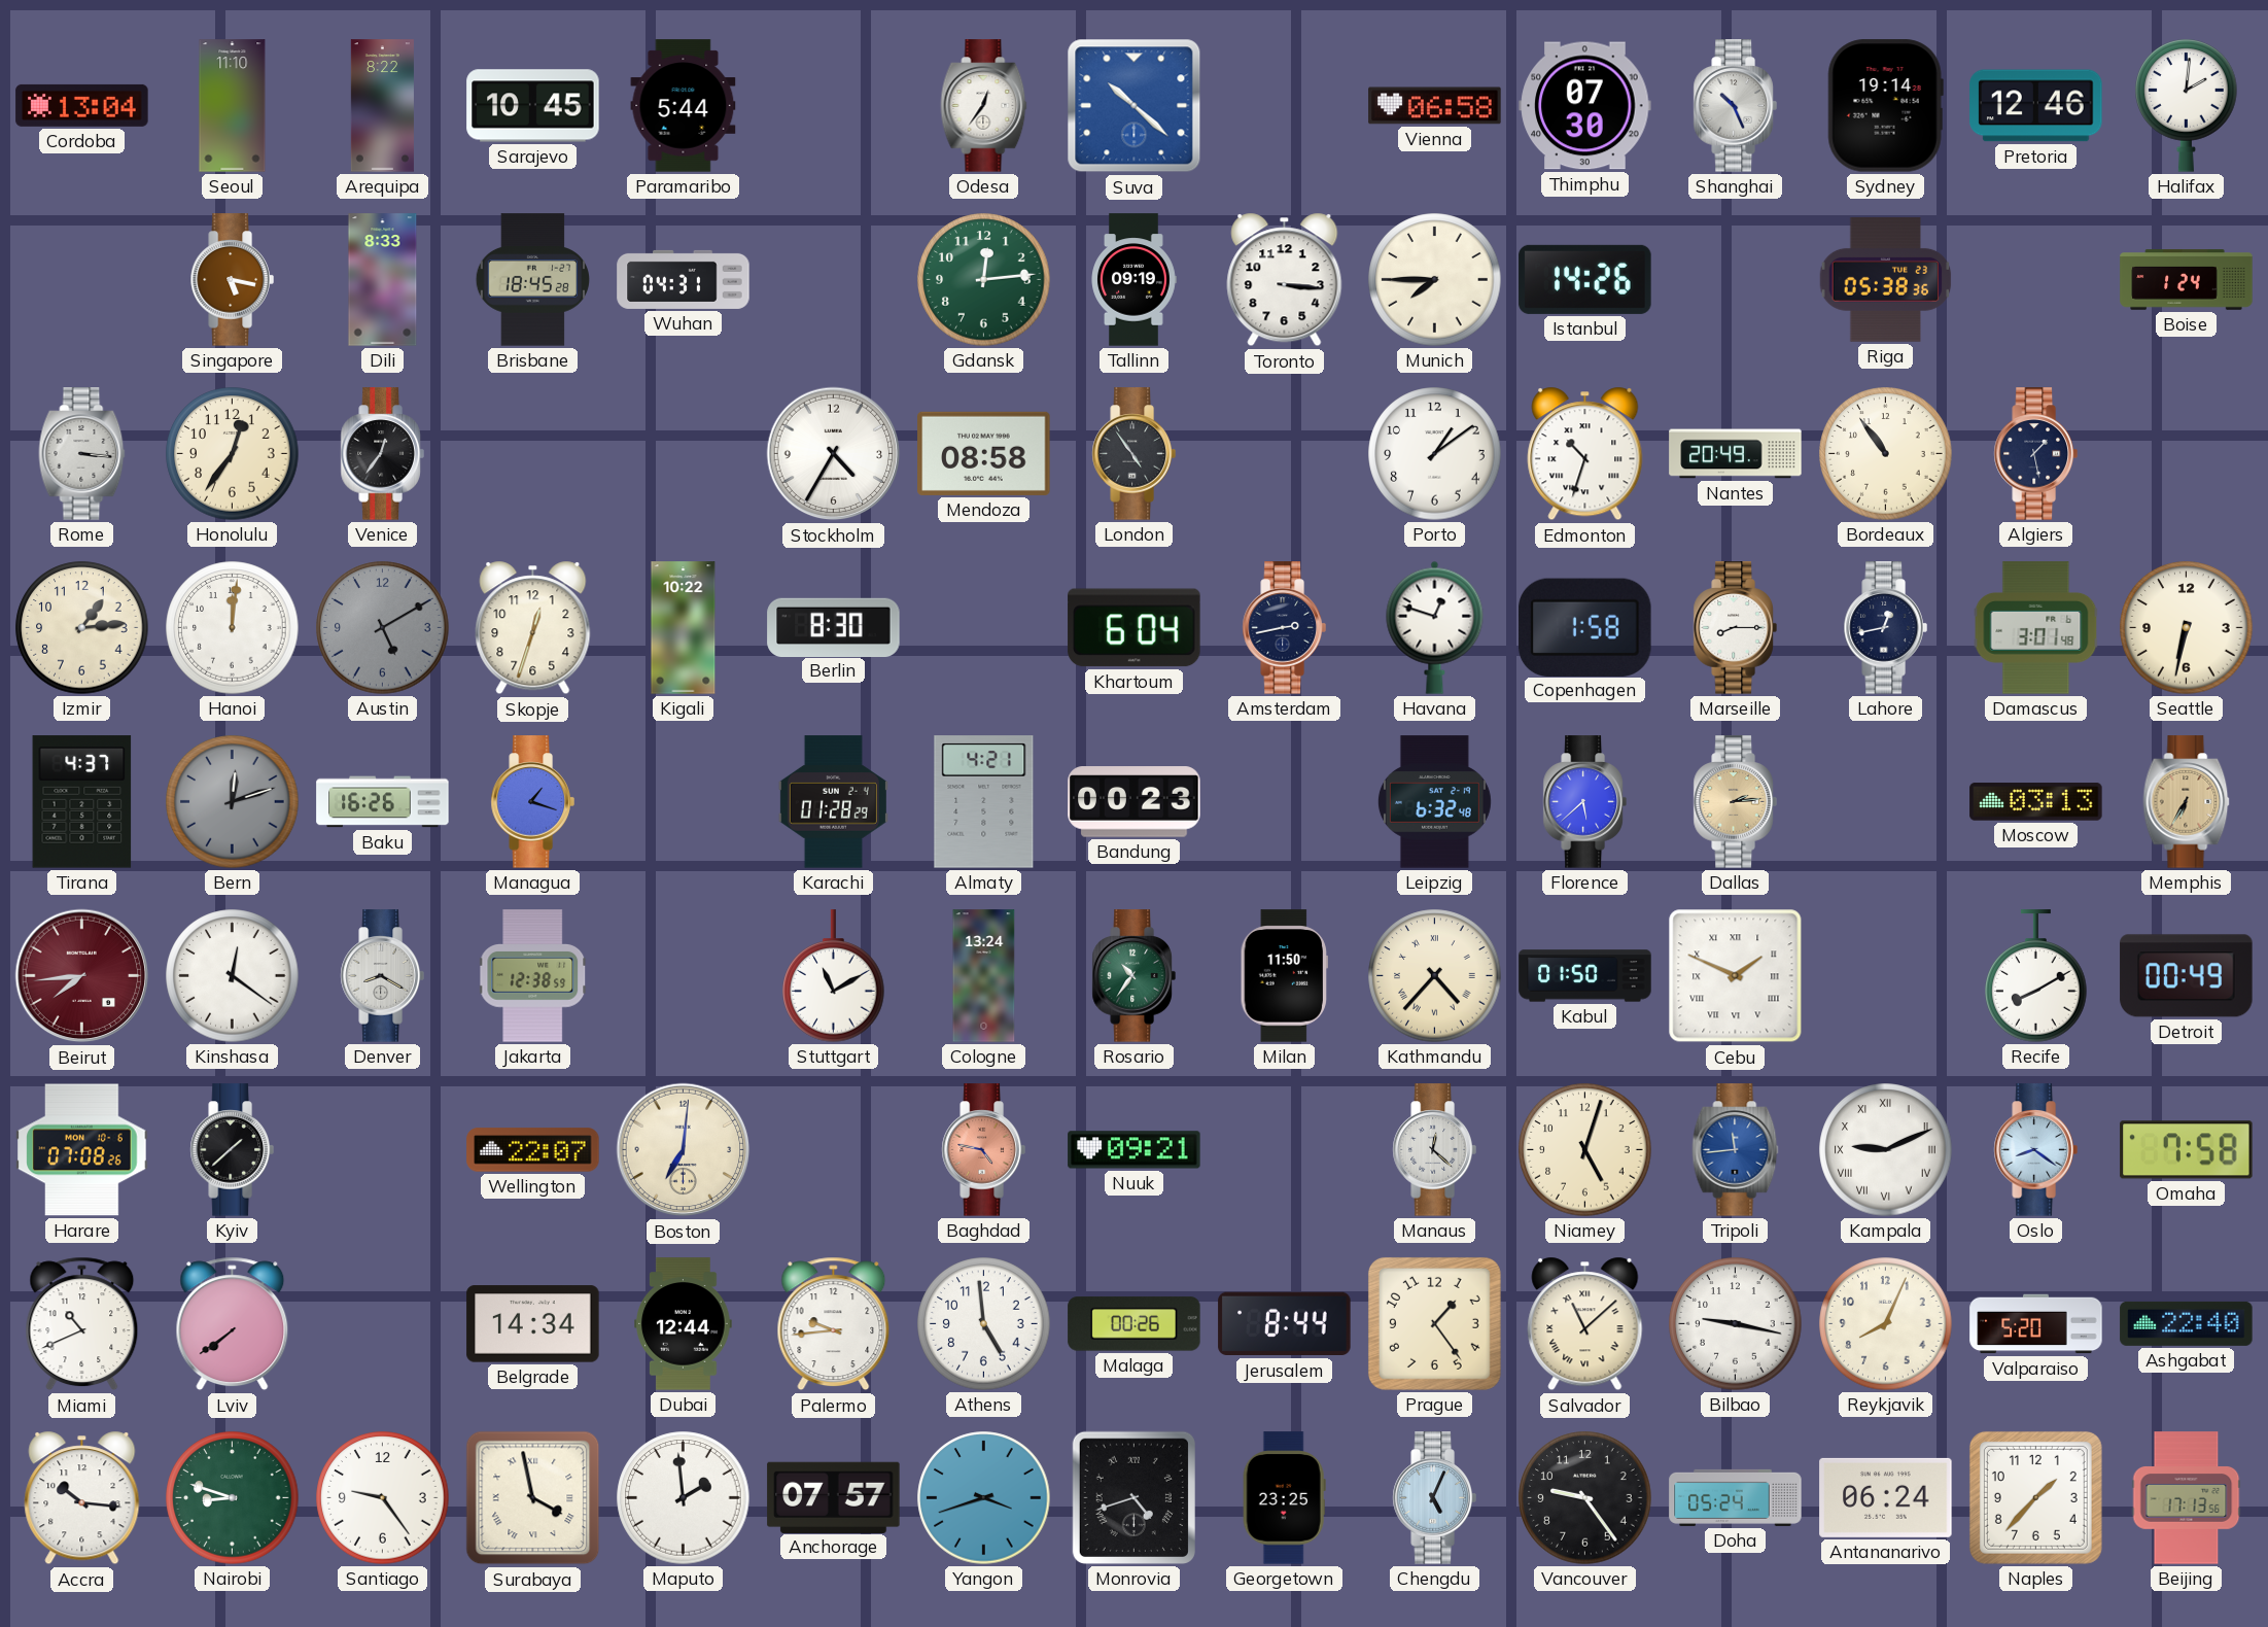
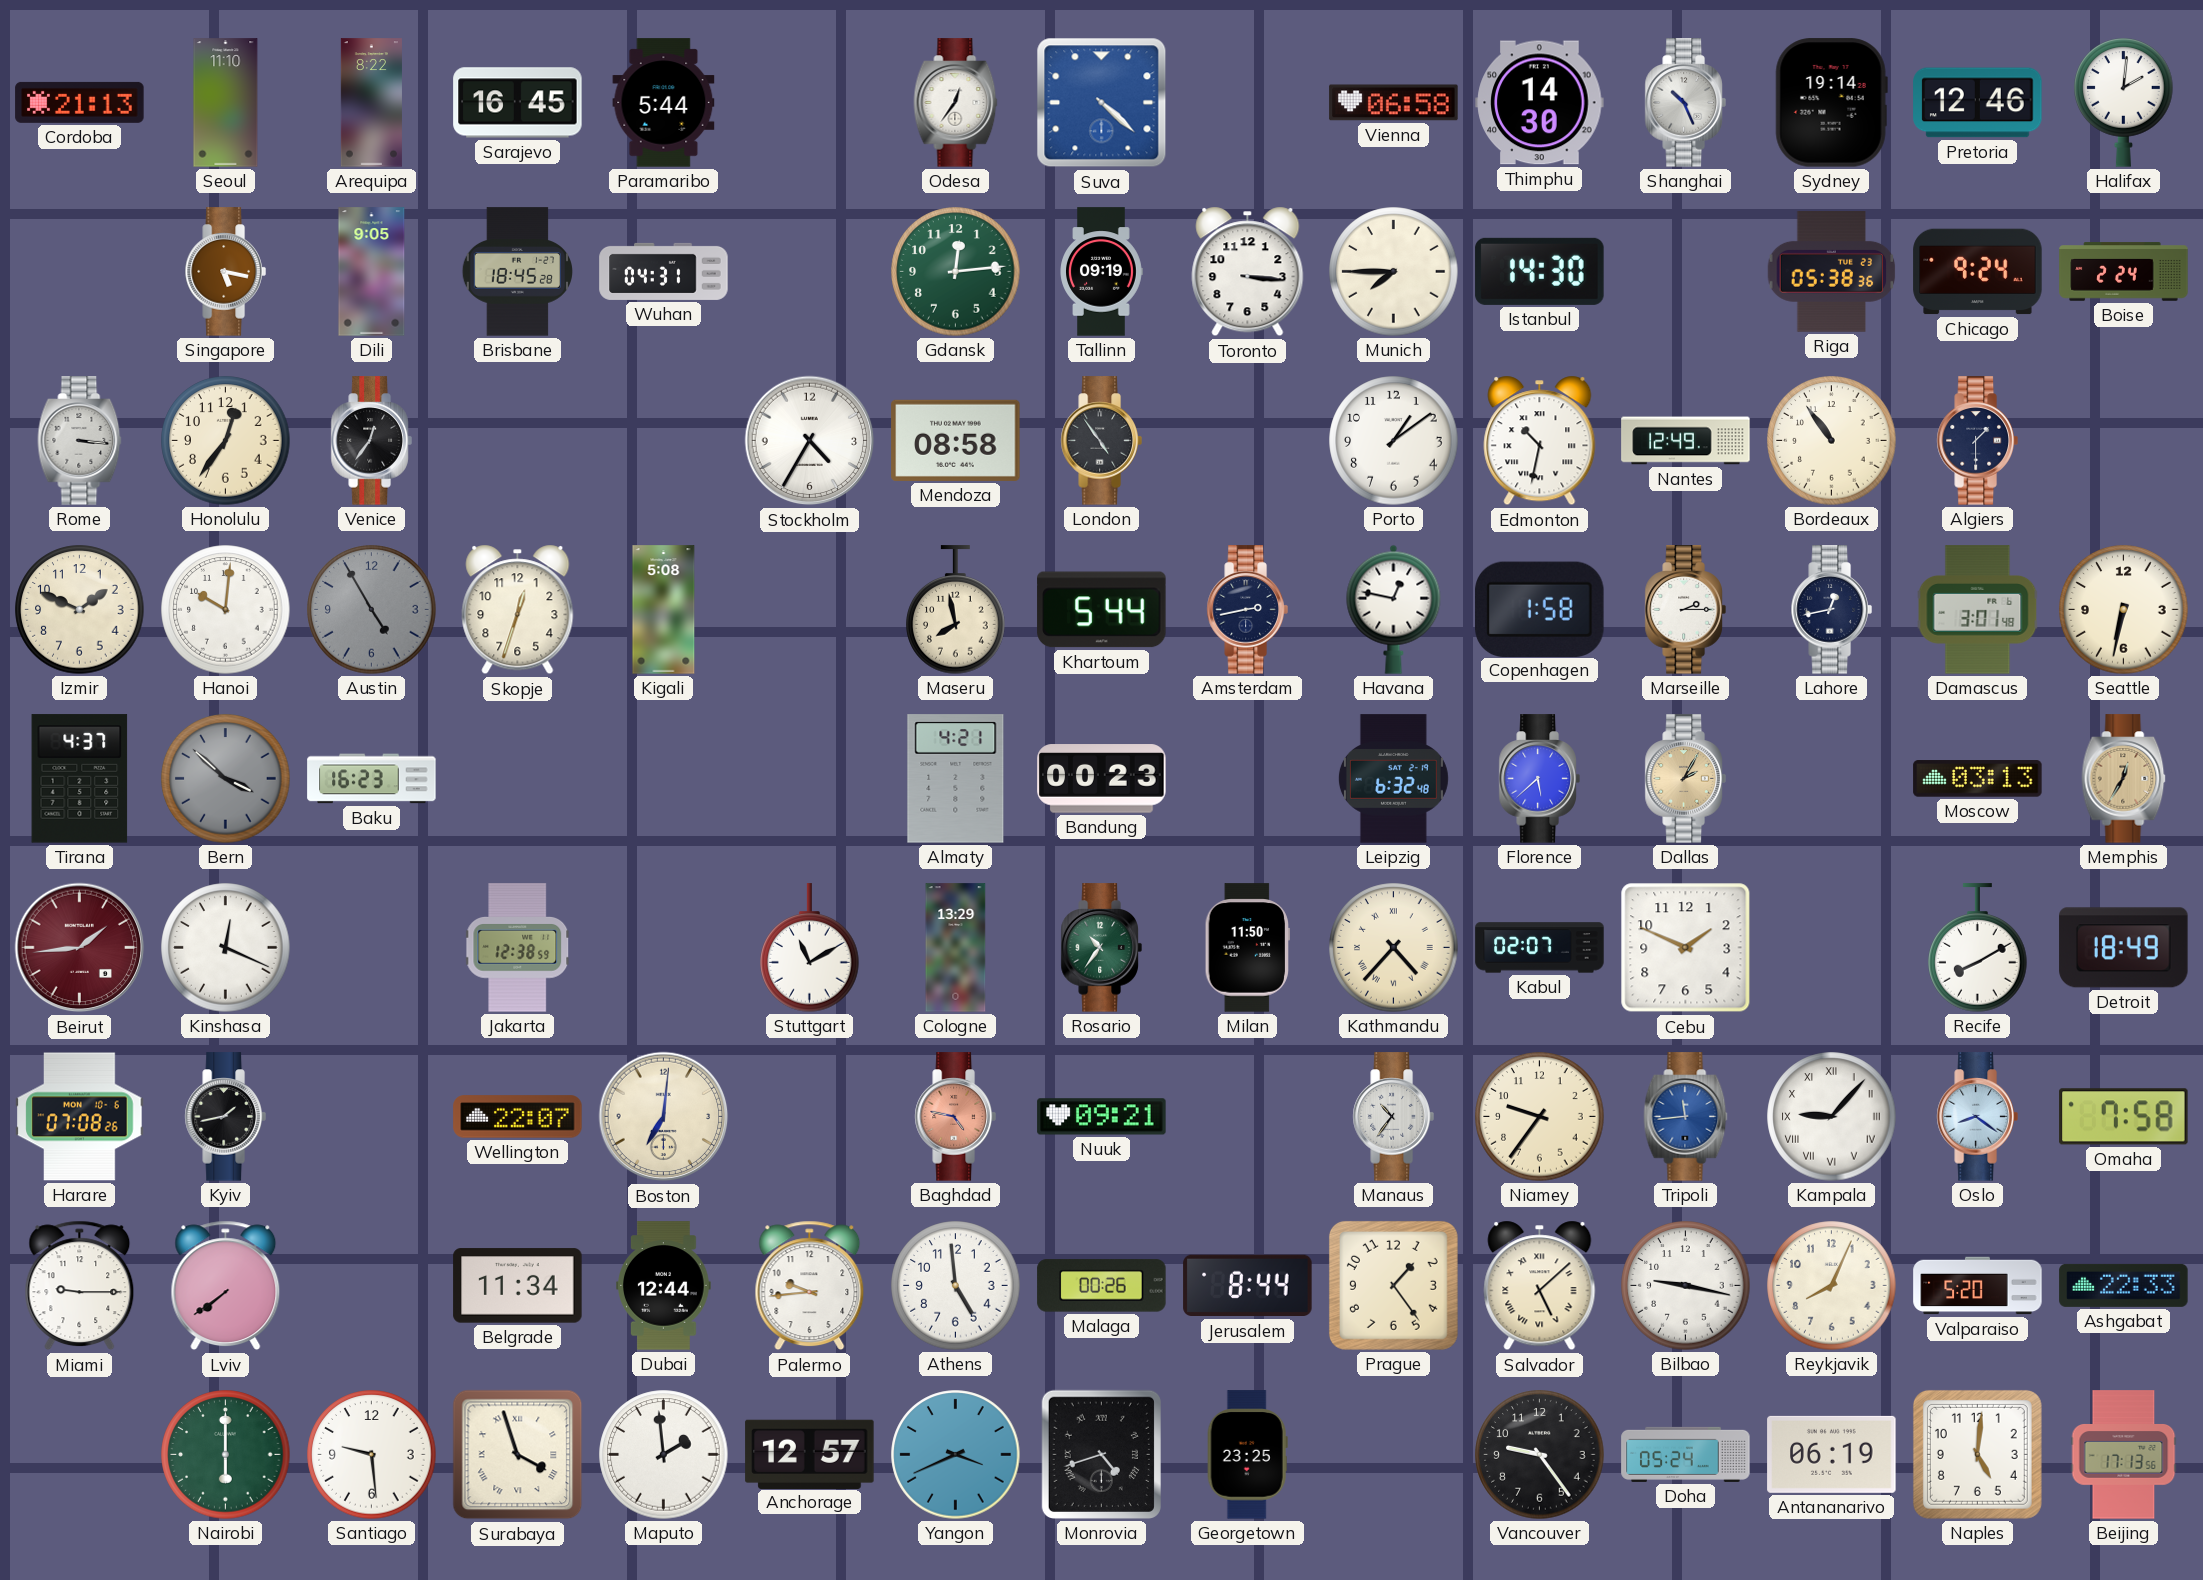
Cordoba: 13:04 -> 21:13
Sarajevo: 10:45 -> 16:45
Suva: 10:22 -> 4:22
Thimphu: 07:30 -> 14:30
Dili: 8:33 -> 9:05
Istanbul: 14:26 -> 14:30
Chicago: none -> 9:24
Boise: 1:24 -> 2:24
Edmonton: 10:33 -> 10:32
Nantes: 20:49 -> 12:49
Algiers: 1:28 -> 1:30
Izmir: 1:14 -> 1:49
Hanoi: 12:01 -> 10:01
Austin: 5:10 -> 4:55
Kigali: 10:22 -> 5:08
Berlin: 8:30 -> none
Maseru: none -> 7:58
Khartoum: 6:04 -> 5:44
Havana: 12:48 -> 12:47
Marseille: 8:15 -> 2:15
Bern: 12:12 -> 3:52
Baku: 16:26 -> 16:23
Managua: 1:18 -> none
Karachi: 01:28 -> none
Dallas: 2:14 -> 2:05
Memphis: 6:35 -> 12:35
Beirut: 7:44 -> 1:44
Kinshasa: 12:21 -> 12:19
Denver: 8:20 -> none
Cologne: 13:24 -> 13:29
Kabul: 01:50 -> 02:07
Cebu numerals: Roman -> Arabic
Detroit: 00:49 -> 18:49
Kyiv: 1:38 -> 1:43
Manaus: 12:22 -> 10:36
Niamey: 5:03 -> 9:36
Kampala: 9:11 -> 9:07
Miami: 10:41 -> 9:15
Belgrade: 14:34 -> 11:34
Salvador: 11:08 -> 5:08
Ashgabat: 22:40 -> 22:33
Accra: 10:16 -> none
Nairobi: 8:48 -> 6:00
Santiago: 9:24 -> 9:29
Surabaya: 3:58 -> 3:57
Anchorage: 07:57 -> 12:57
Yangon: 3:42 -> 3:41
Chengdu: 5:04 -> none
Antananarivo: 06:24 -> 06:19
Naples: 1:37 -> 5:01
